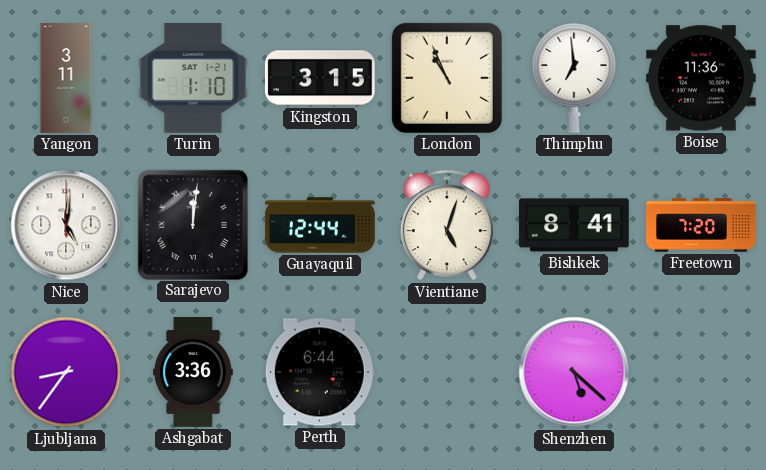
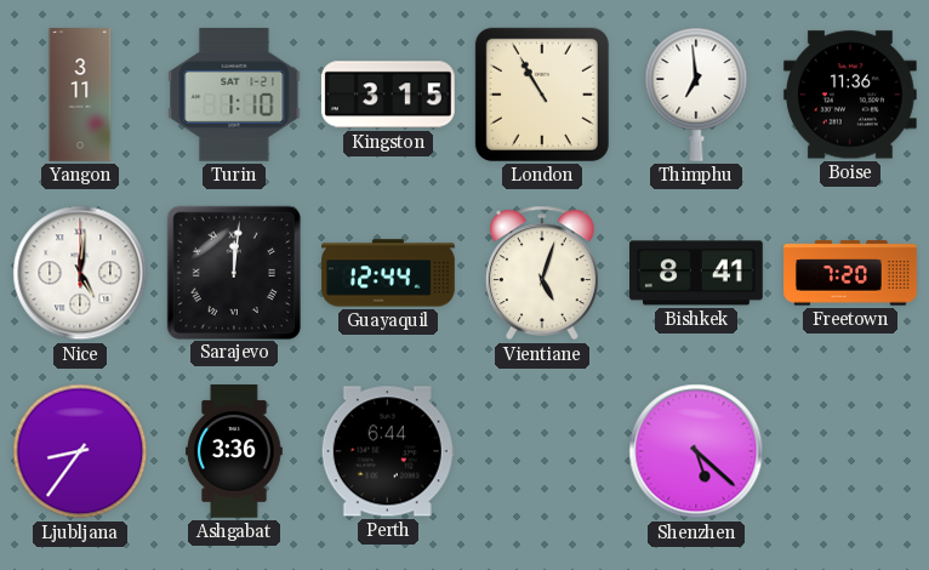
London: 10:56 -> 10:55
